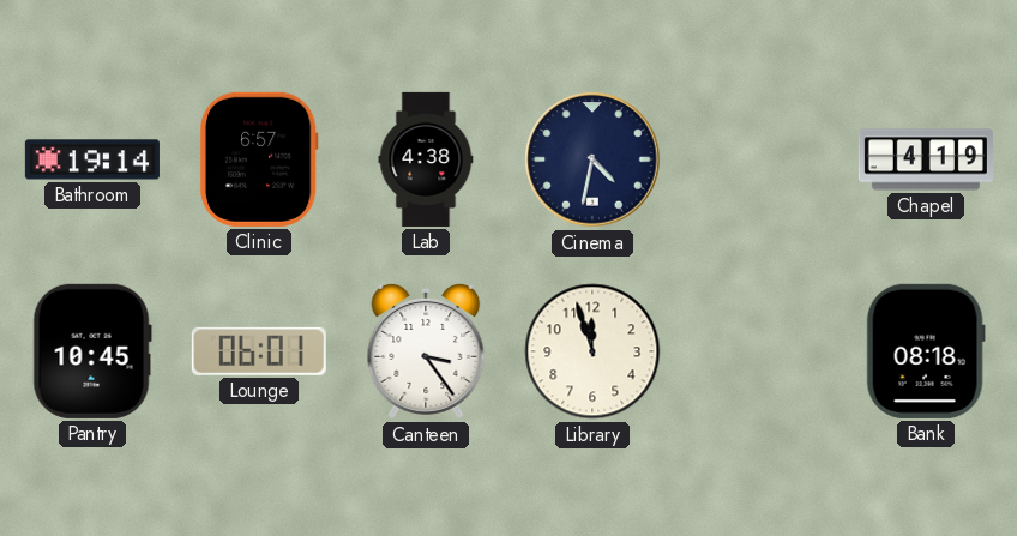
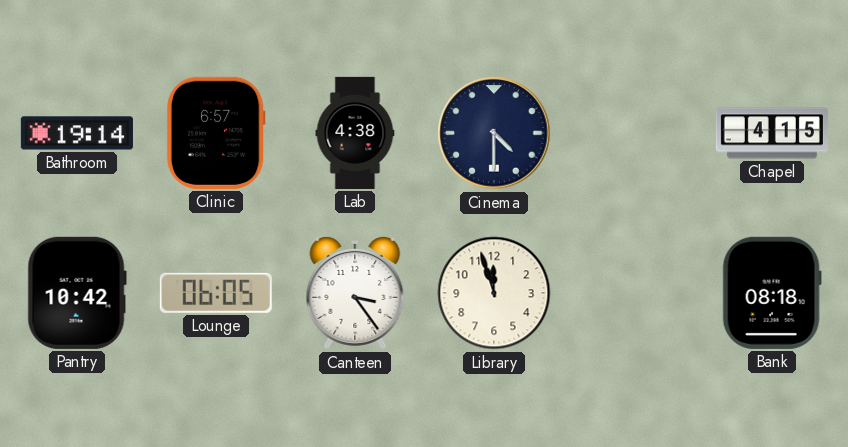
Cinema: 4:32 -> 4:30
Chapel: 4:19 -> 4:15
Pantry: 10:45 -> 10:42
Lounge: 06:01 -> 06:05
